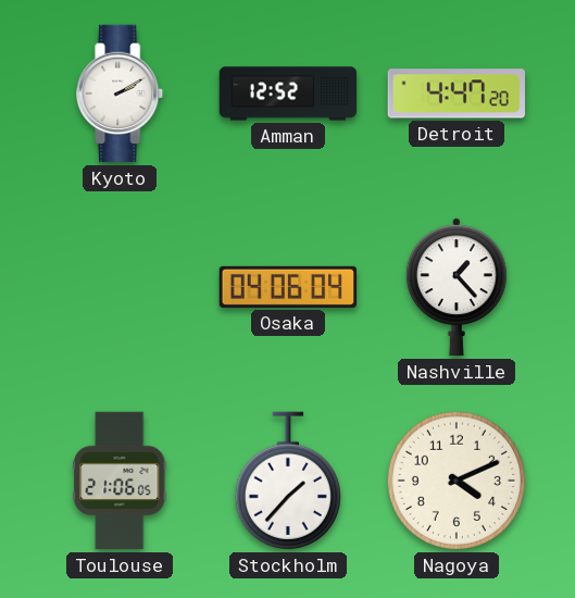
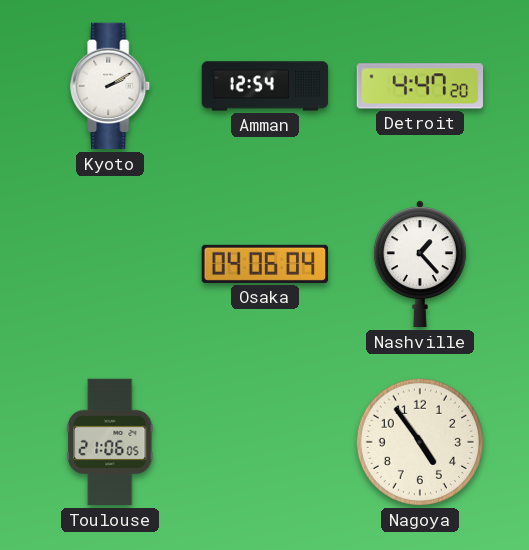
Amman: 12:52 -> 12:54
Stockholm: 1:37 -> none
Nagoya: 4:11 -> 4:54
